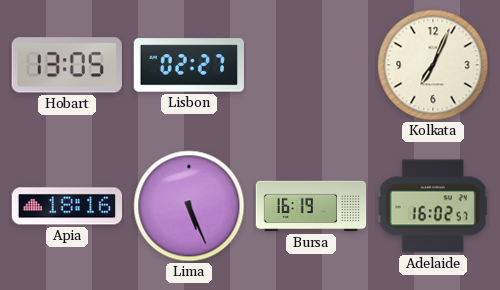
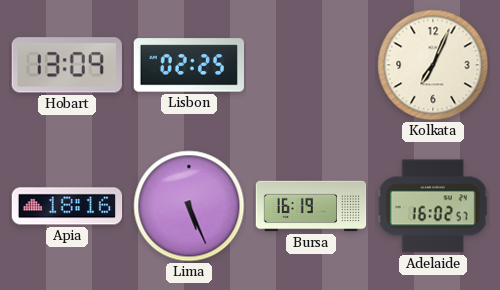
Hobart: 13:05 -> 13:09
Lisbon: 02:27 -> 02:25
